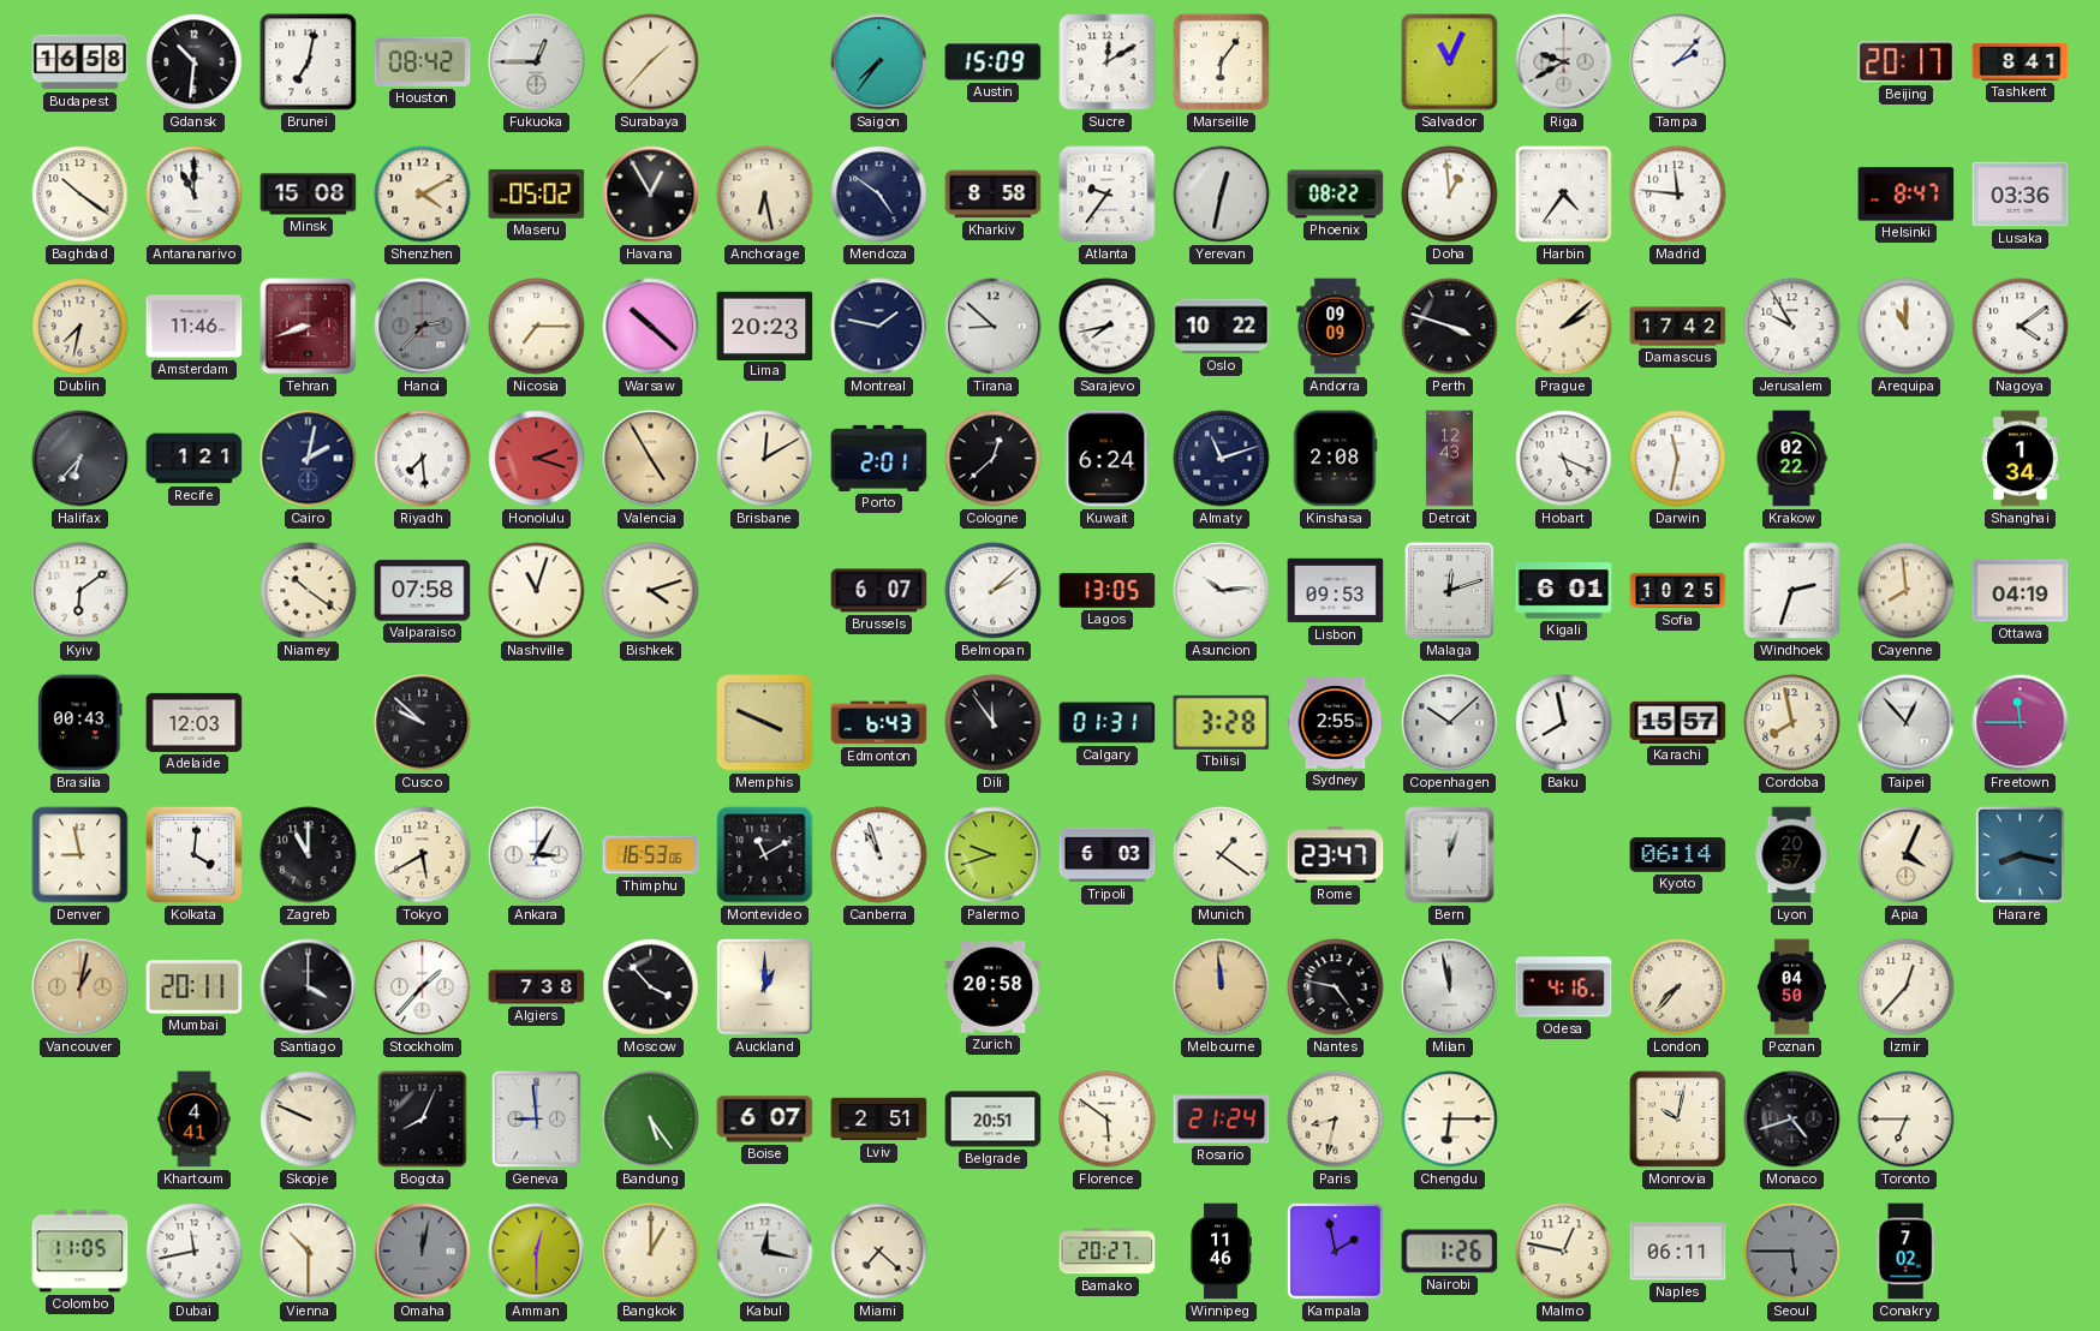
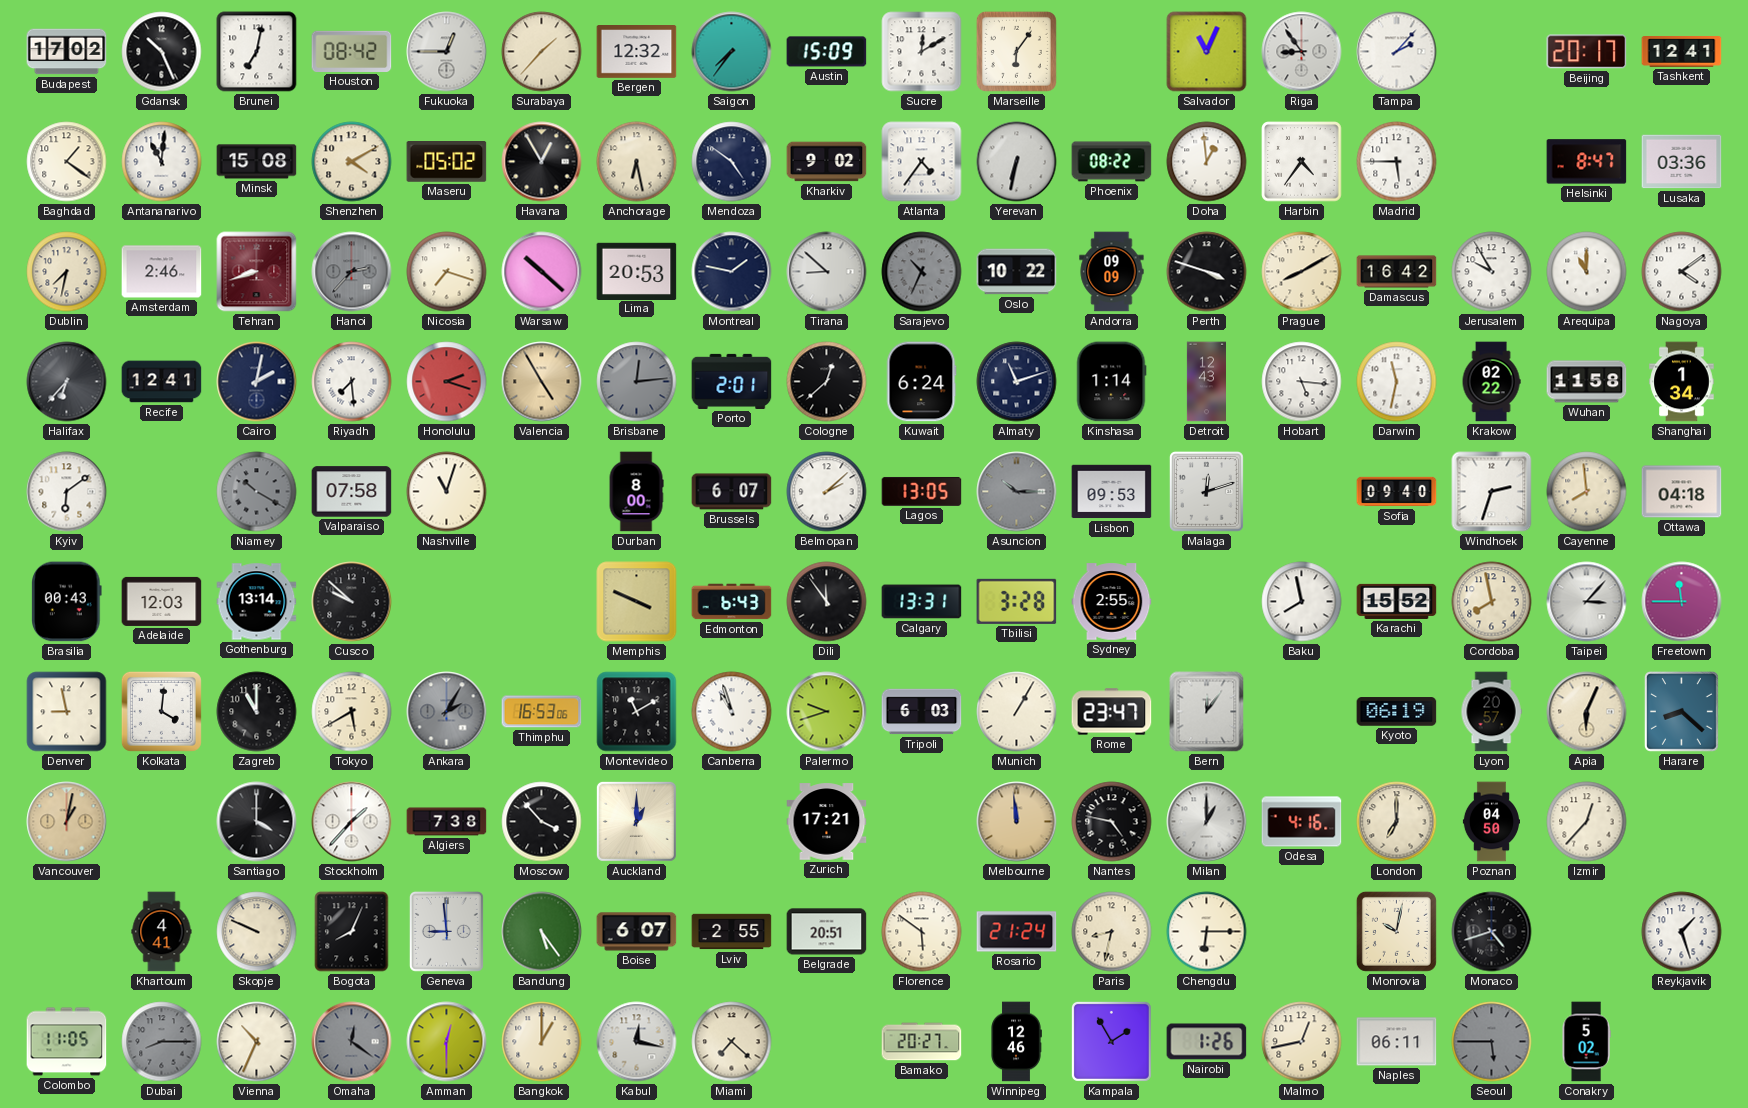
Budapest: 16:58 -> 17:02
Gdansk: 10:31 -> 10:26
Bergen: none -> 12:32
Riga: 9:40 -> 8:54
Tashkent: 8:41 -> 12:41
Baghdad: 10:21 -> 1:21
Antananarivo: 11:00 -> 11:01
Kharkiv: 8:58 -> 9:02
Atlanta: 9:36 -> 4:36
Yerevan: 12:32 -> 6:32
Madrid: 11:46 -> 5:45
Amsterdam: 11:46 -> 2:46
Nicosia: 7:15 -> 7:18
Lima: 20:23 -> 20:53
Sarajevo: 7:43 -> 10:34
Sarajevo dial: white -> grey
Prague: 2:08 -> 8:10
Damascus: 17:42 -> 16:42
Recife: 1:21 -> 12:41
Brisbane: 12:10 -> 12:14
Brisbane dial: cream -> grey
Kinshasa: 2:08 -> 1:14
Hobart: 5:19 -> 5:16
Wuhan: none -> 11:58
Niamey: 10:21 -> 10:20
Niamey dial: cream -> grey
Bishkek: 4:12 -> none
Durban: none -> 8:00
Asuncion: 10:14 -> 10:15
Asuncion dial: white -> grey
Kigali: 6:01 -> none
Sofia: 10:25 -> 09:40
Ottawa: 04:19 -> 04:18
Gothenburg: none -> 13:14
Calgary: 01:31 -> 13:31
Copenhagen: 10:08 -> none
Karachi: 15:57 -> 15:52
Taipei: 12:53 -> 3:07
Ankara: 3:05 -> 2:05
Ankara dial: white -> grey
Munich: 1:21 -> 1:05
Bern: 12:03 -> 12:06
Kyoto: 06:14 -> 06:19
Apia: 4:04 -> 6:04
Harare: 8:17 -> 8:22
Mumbai: 20:11 -> none
Zurich: 20:58 -> 17:21
Milan: 11:58 -> 1:00
London: 7:37 -> 7:00
Lviv: 2:51 -> 2:55
Toronto: 6:45 -> none
Reykjavik: none -> 1:27
Dubai: 11:43 -> 8:15
Dubai dial: white -> grey
Vienna: 10:30 -> 10:34
Omaha: 12:02 -> 12:21
Winnipeg: 11:46 -> 12:46
Kampala: 1:58 -> 1:55
Malmo: 12:47 -> 12:43
Conakry: 7:02 -> 5:02
